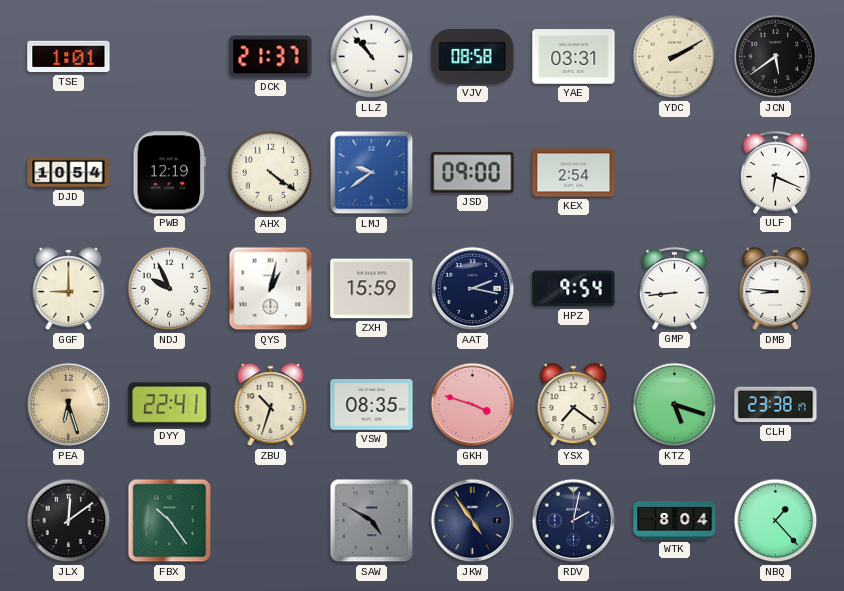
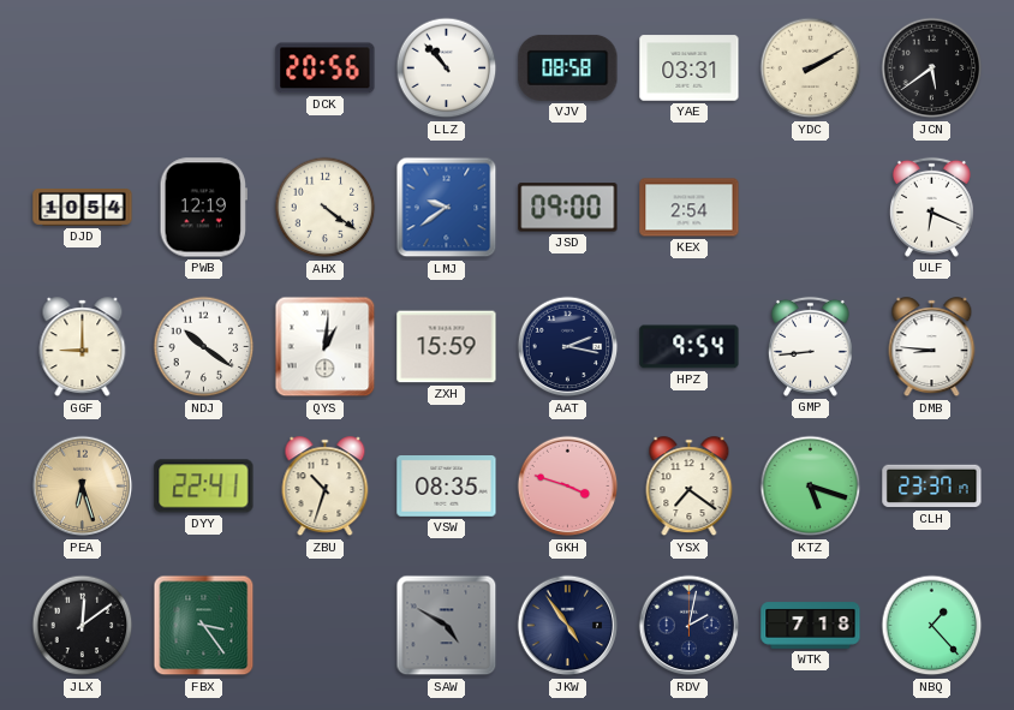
TSE: 1:01 -> none
DCK: 21:37 -> 20:56
NDJ: 9:56 -> 10:21
QYS: 1:02 -> 1:01
CLH: 23:38 -> 23:37
FBX: 10:24 -> 3:24
WTK: 8:04 -> 7:18
